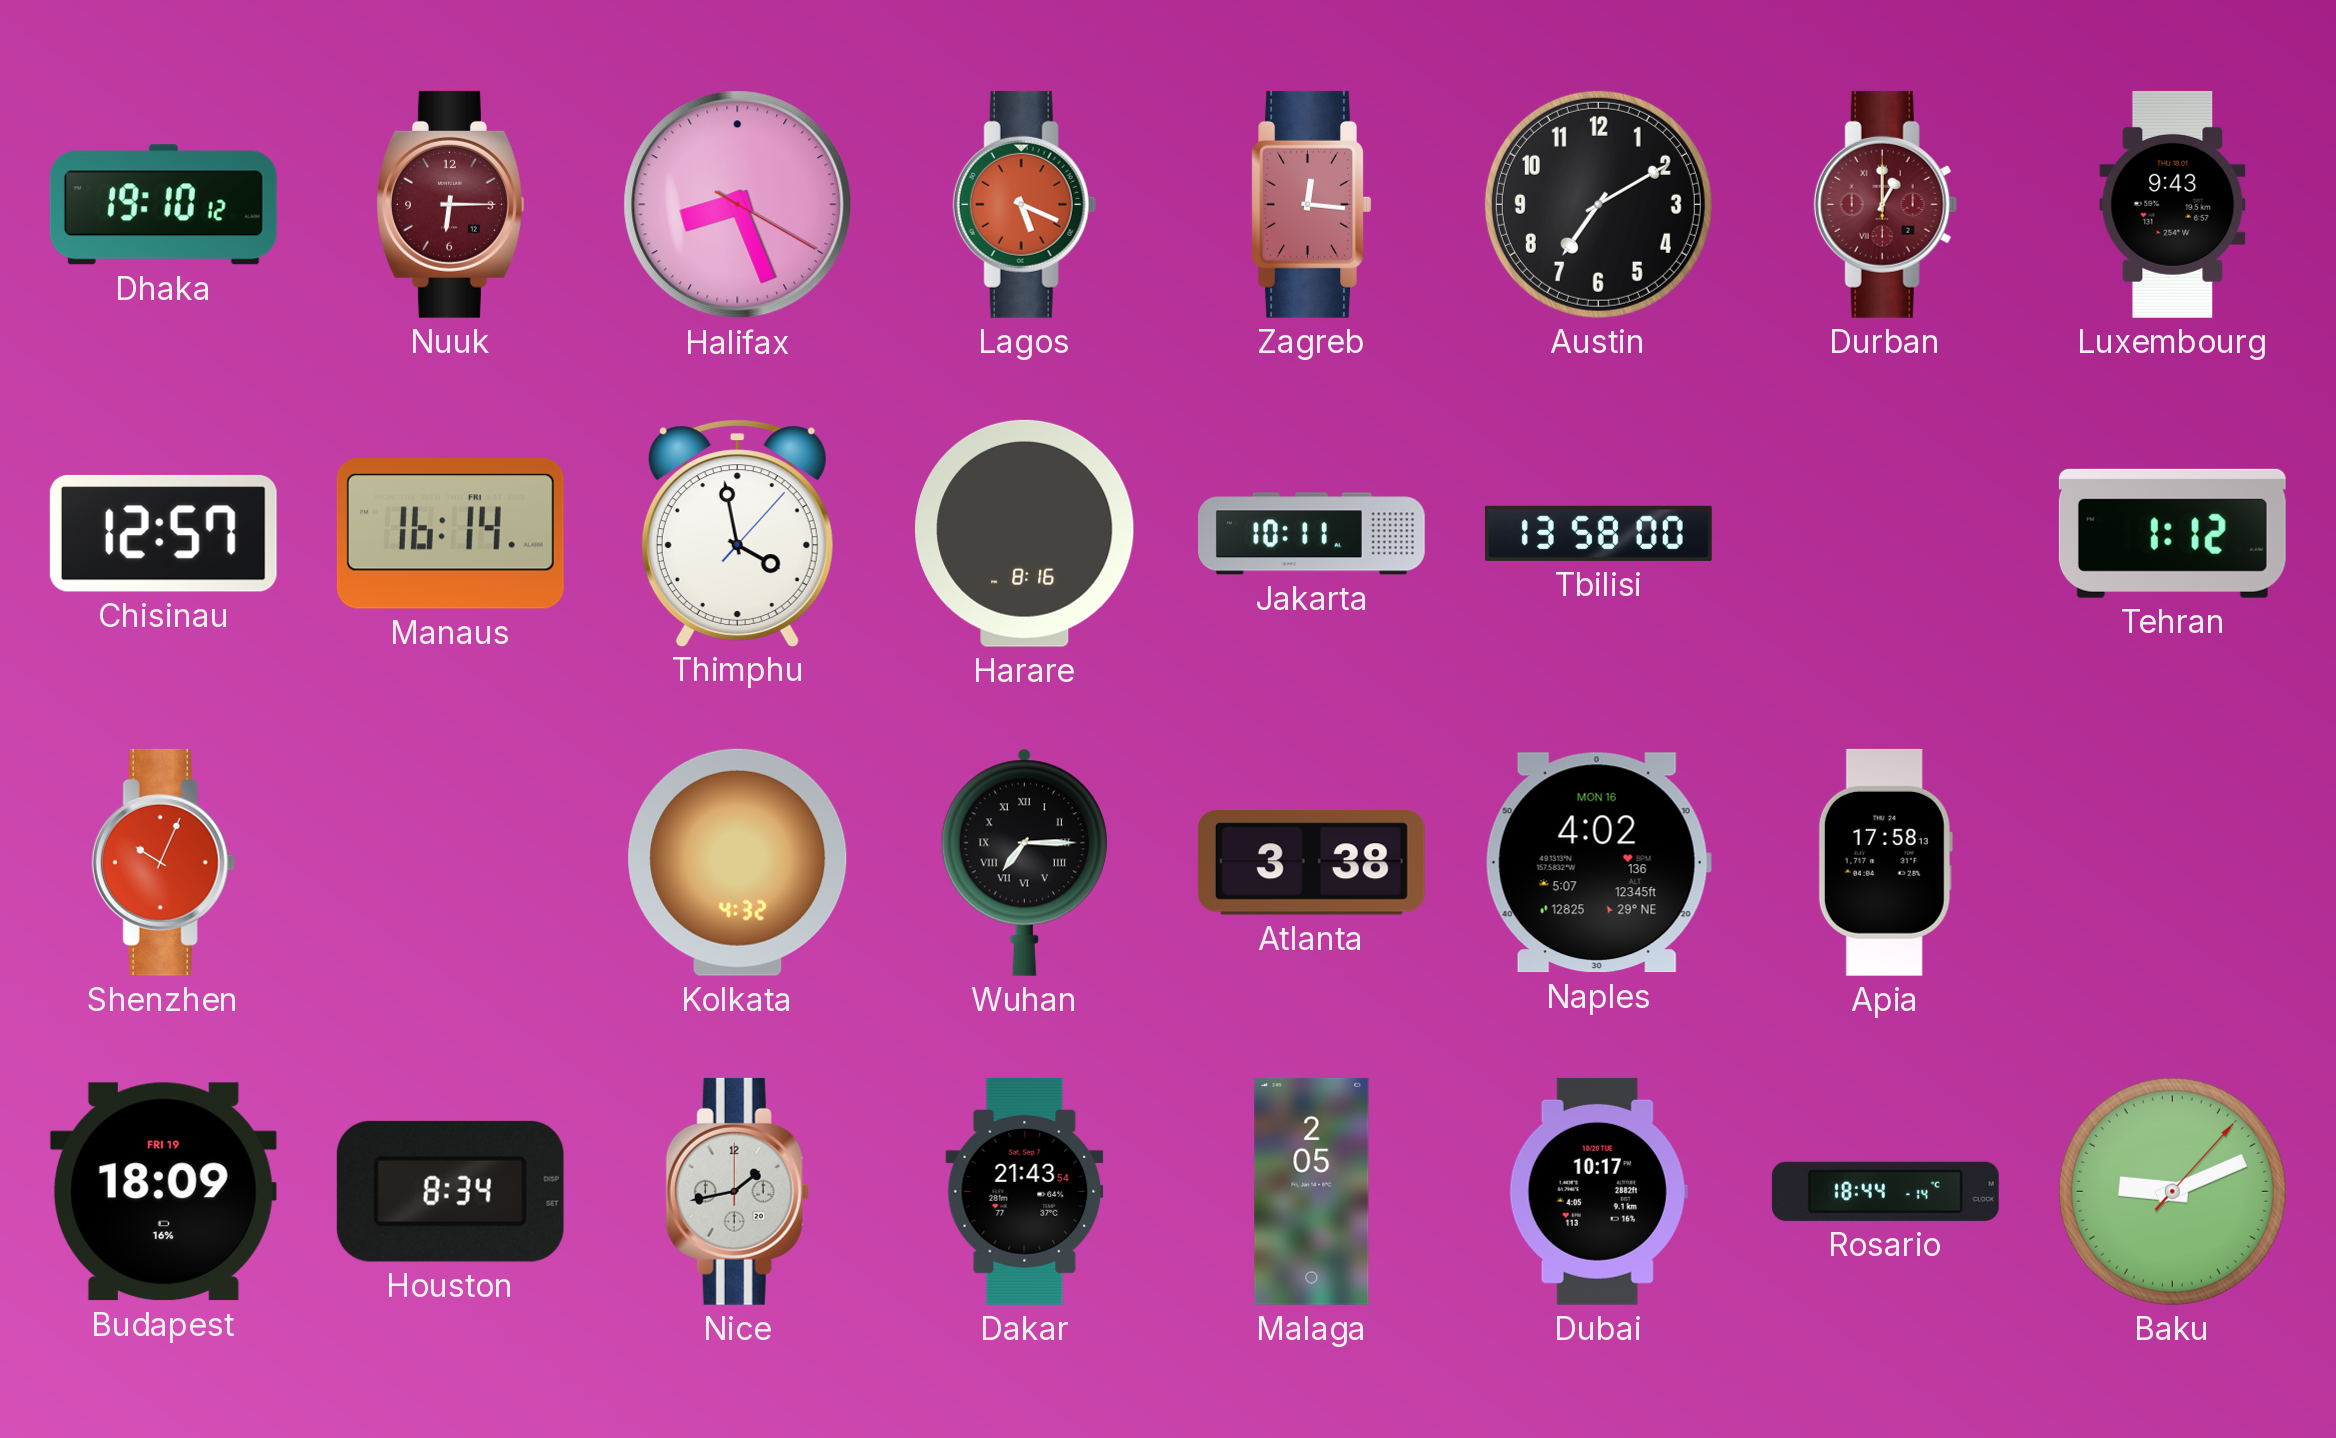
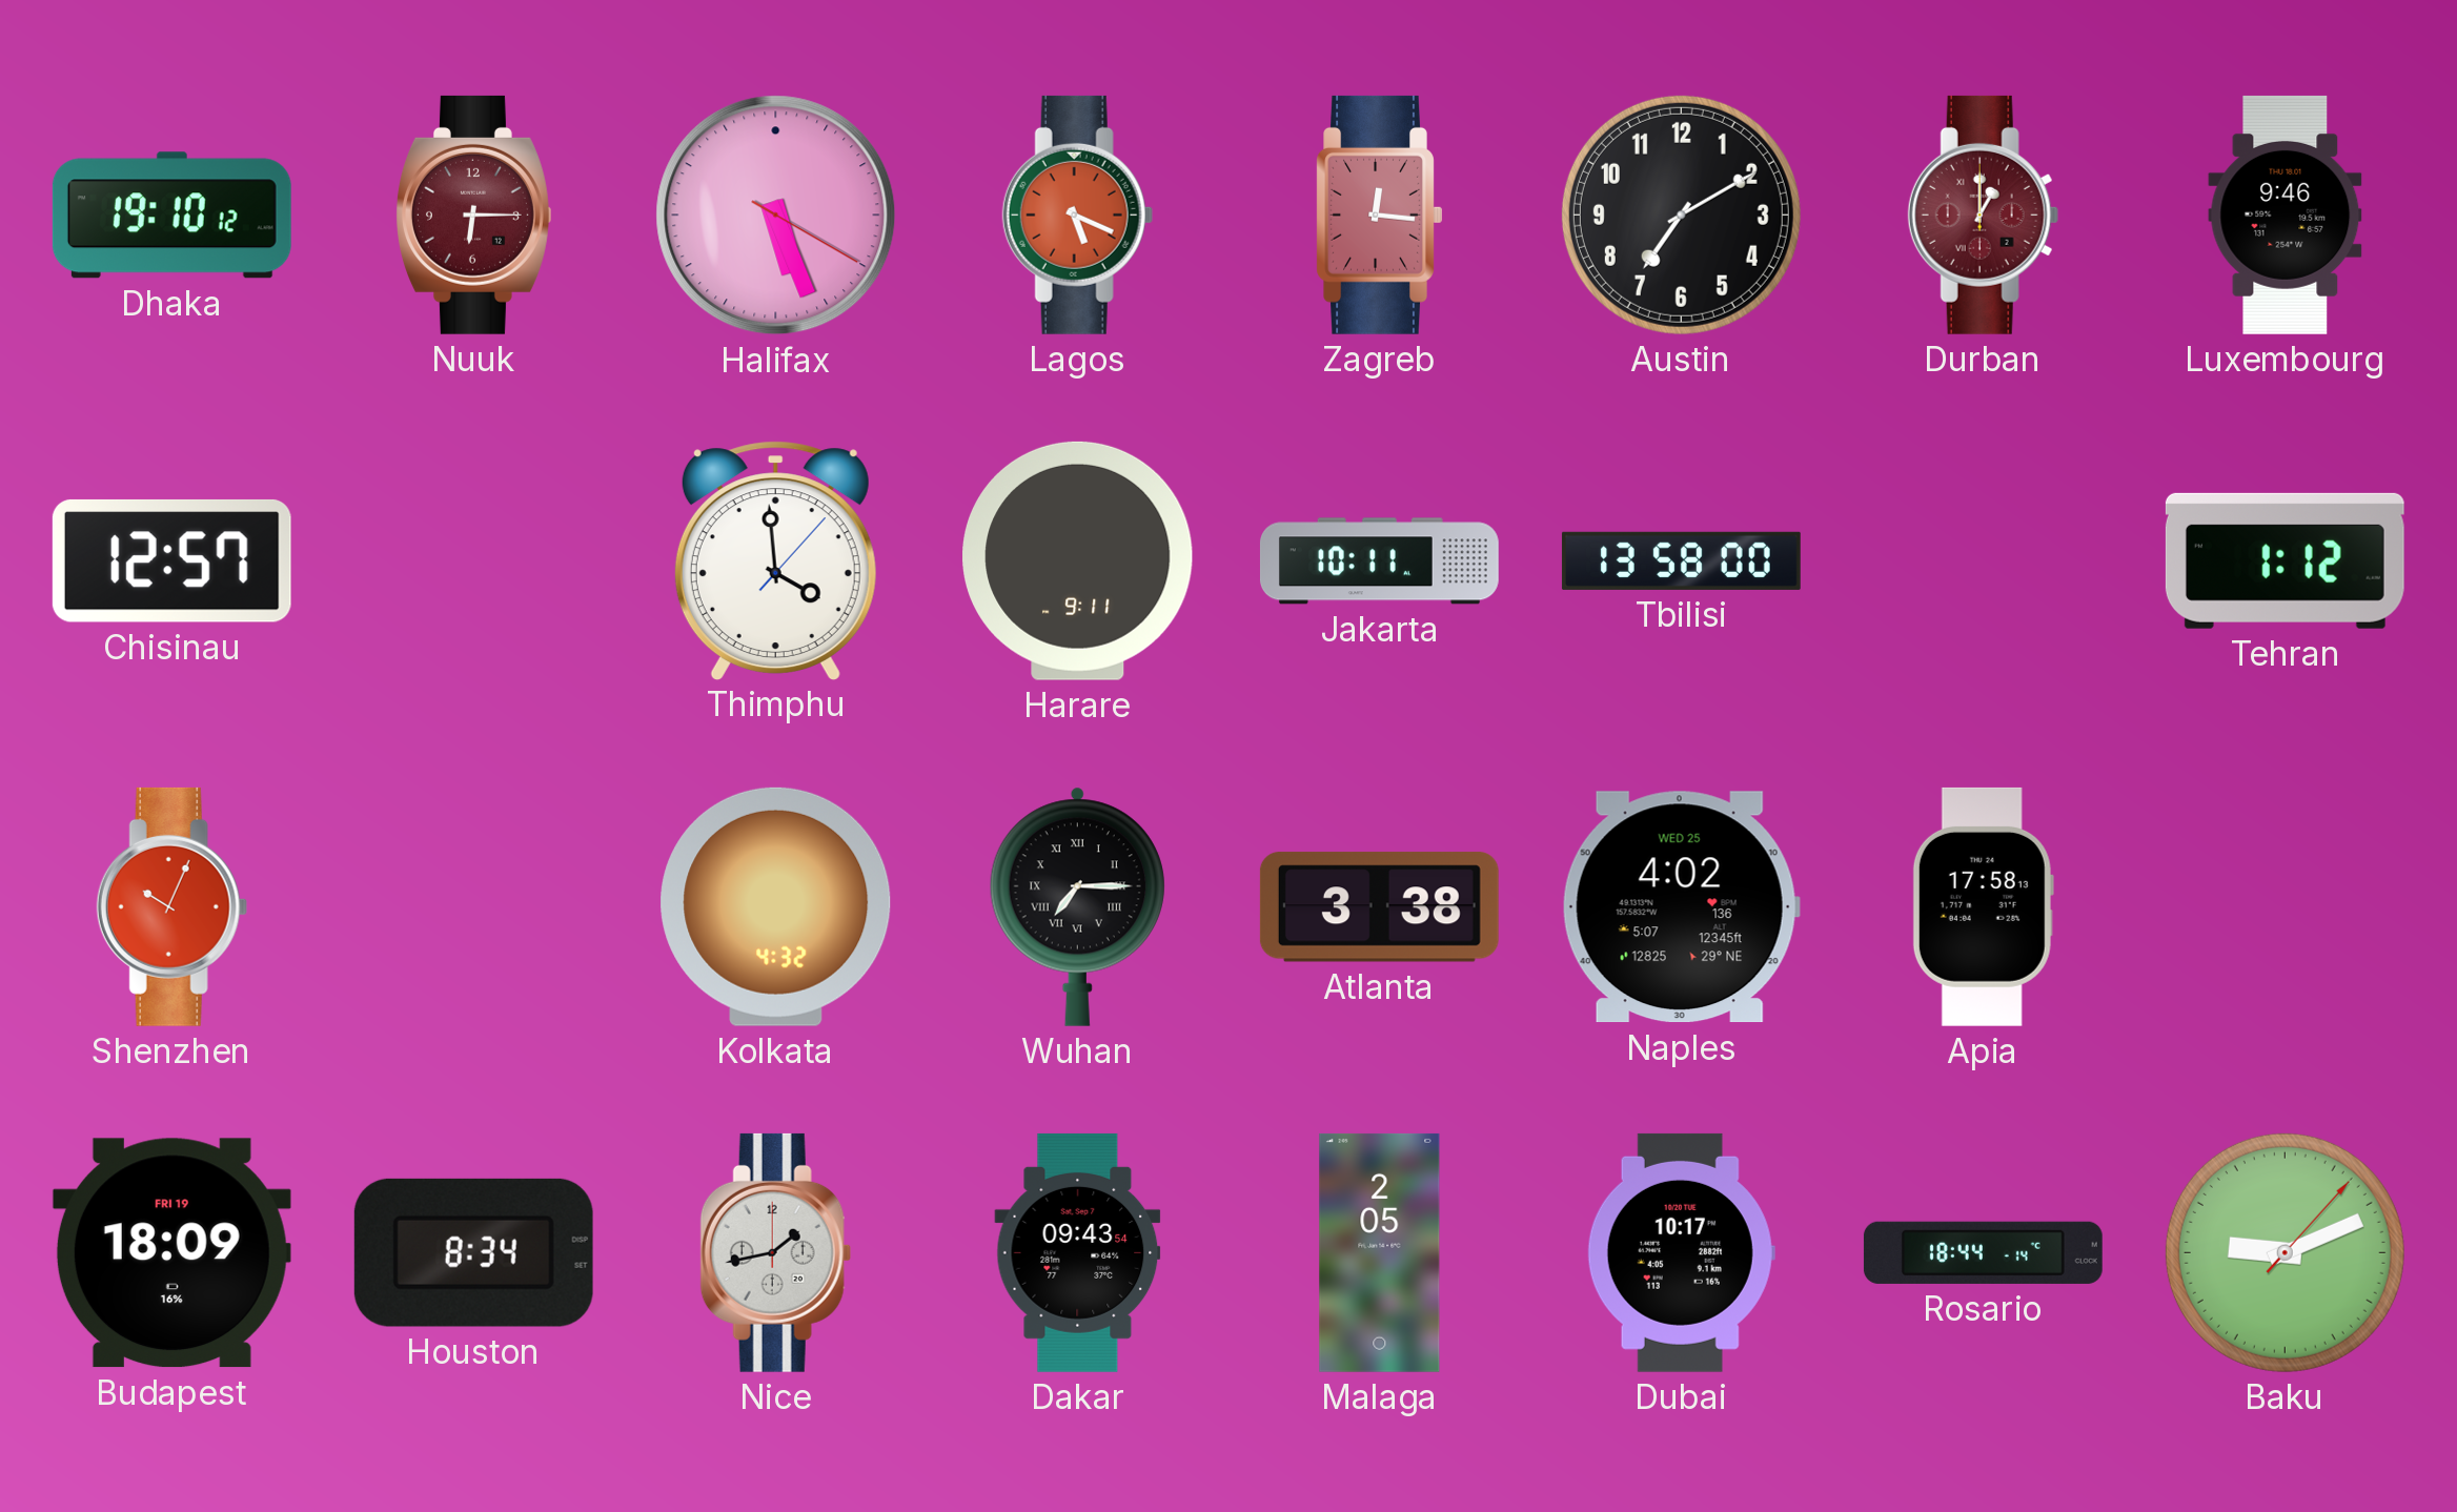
Halifax: 8:26 -> 5:26
Luxembourg: 9:43 -> 9:46
Manaus: 16:14 -> none
Thimphu: 3:58 -> 3:59
Harare: 8:16 -> 9:11
Naples date: MON 16 -> WED 25
Dakar: 21:43 -> 09:43
